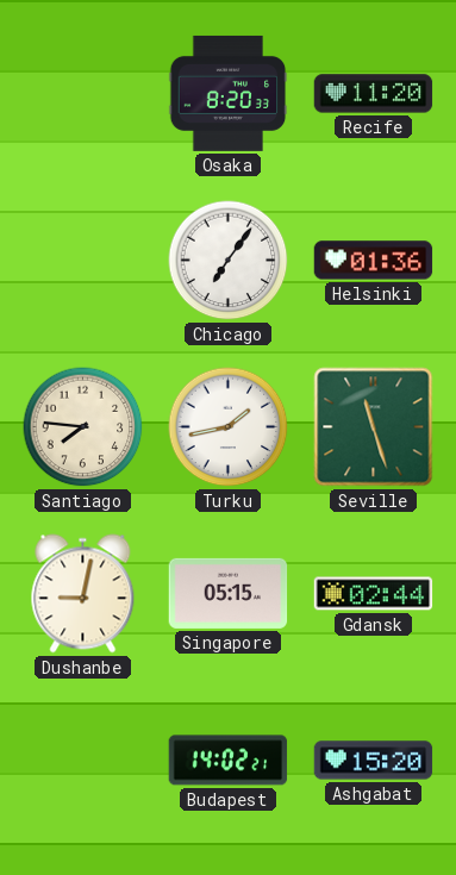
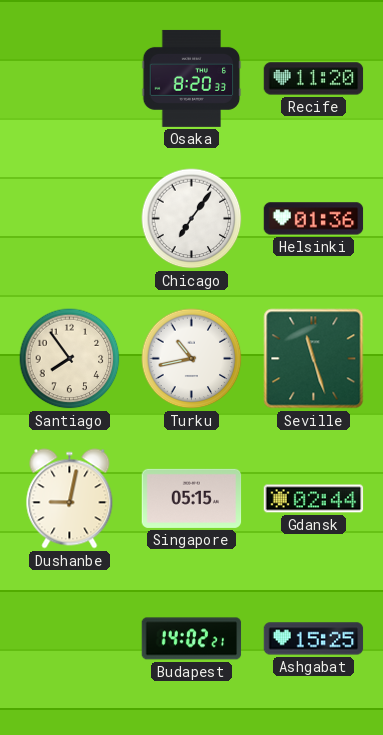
Santiago: 7:46 -> 7:54
Turku: 1:43 -> 10:43
Ashgabat: 15:20 -> 15:25
